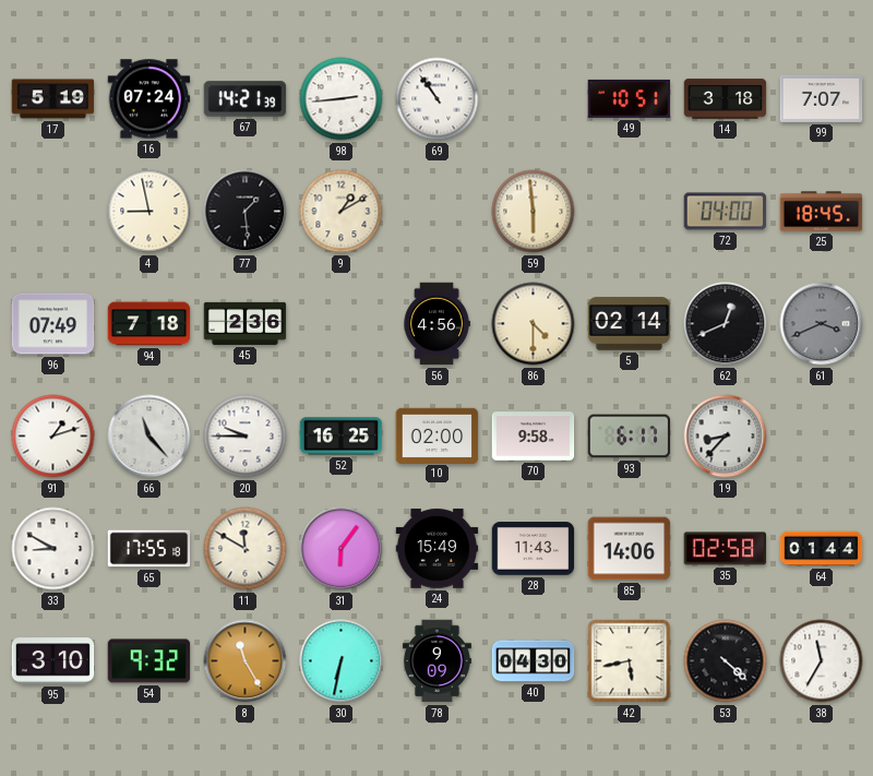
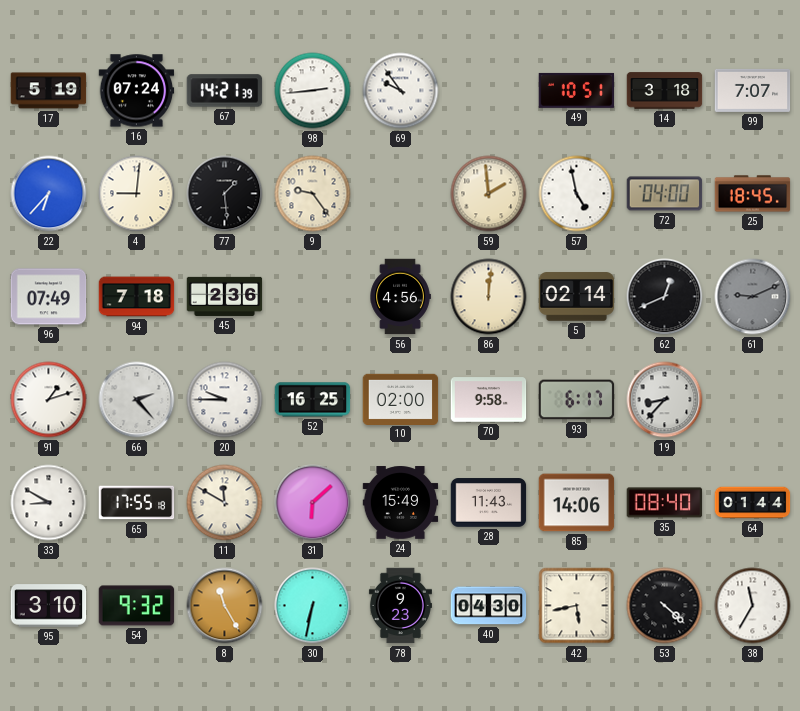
69: 10:54 -> 9:54
22: none -> 6:37
4: 8:58 -> 9:01
9: 1:10 -> 9:24
59: 5:59 -> 1:59
57: none -> 4:58
86: 4:30 -> 12:01
61: 3:41 -> 9:11
66: 11:23 -> 2:23
31: 6:06 -> 6:08
35: 02:58 -> 08:40
78: 9:09 -> 9:23
